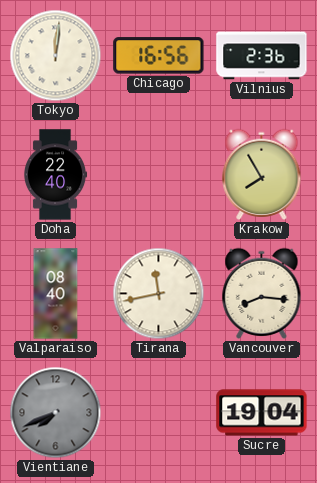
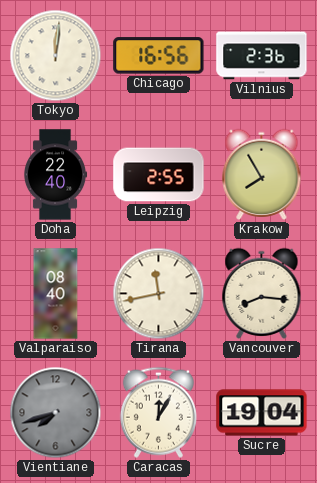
Leipzig: none -> 2:55
Vientiane: 7:41 -> 7:42
Caracas: none -> 12:05
